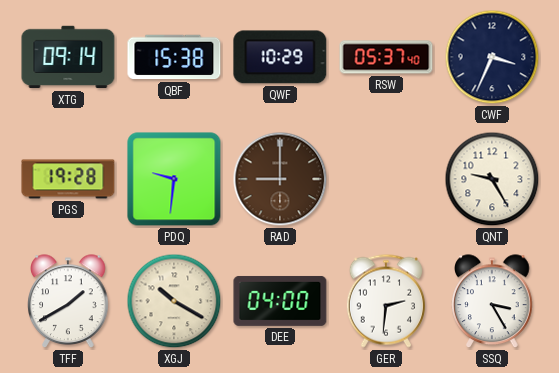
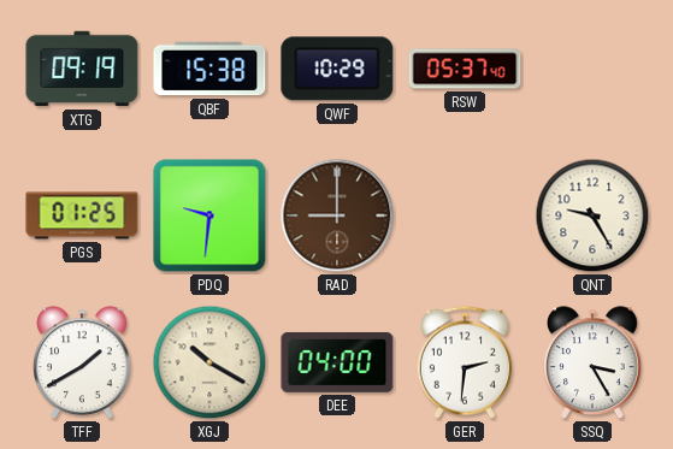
XTG: 09:14 -> 09:19
CWF: 3:34 -> none
PGS: 19:28 -> 01:25
